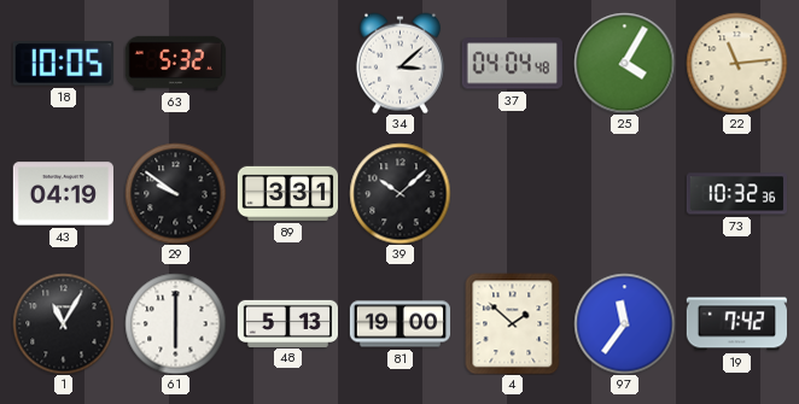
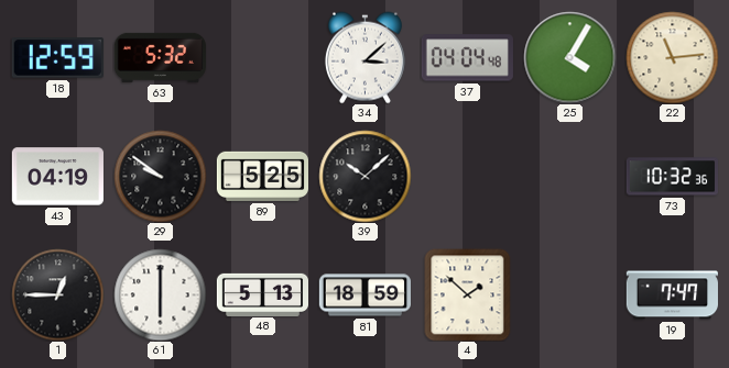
18: 10:05 -> 12:59
89: 3:31 -> 5:25
1: 11:05 -> 12:45
81: 19:00 -> 18:59
97: 11:36 -> none
19: 7:42 -> 7:47
